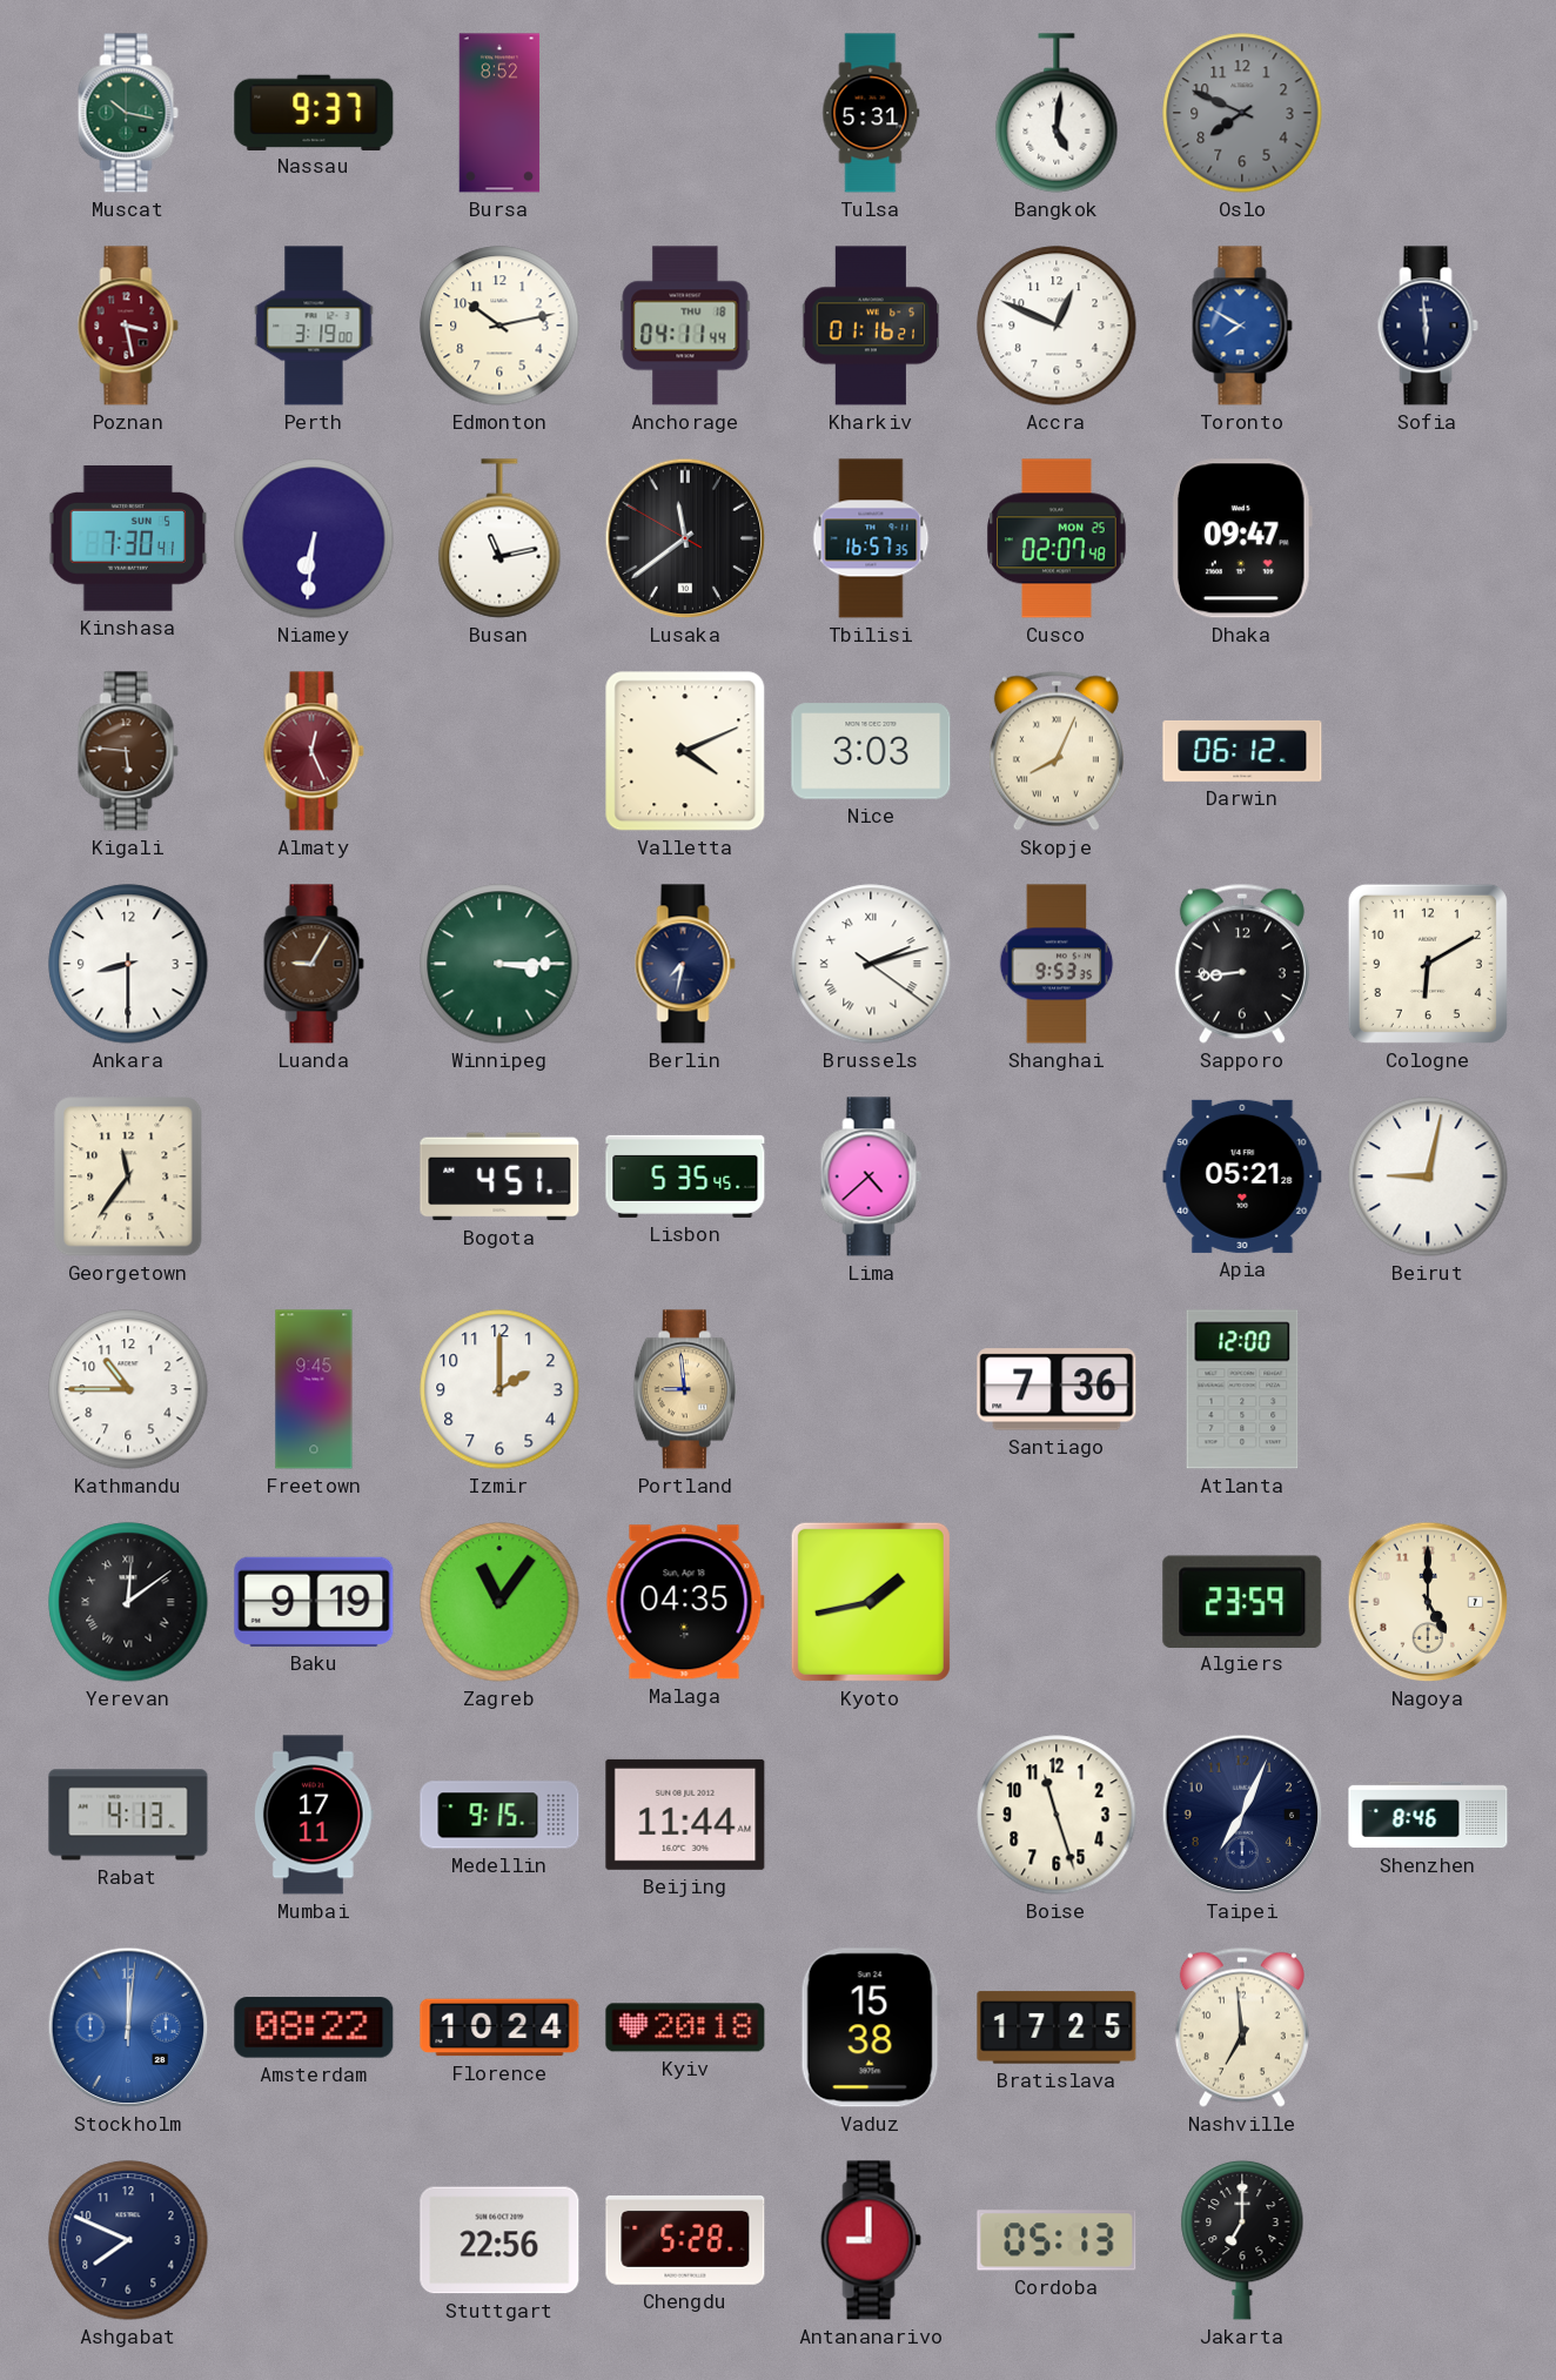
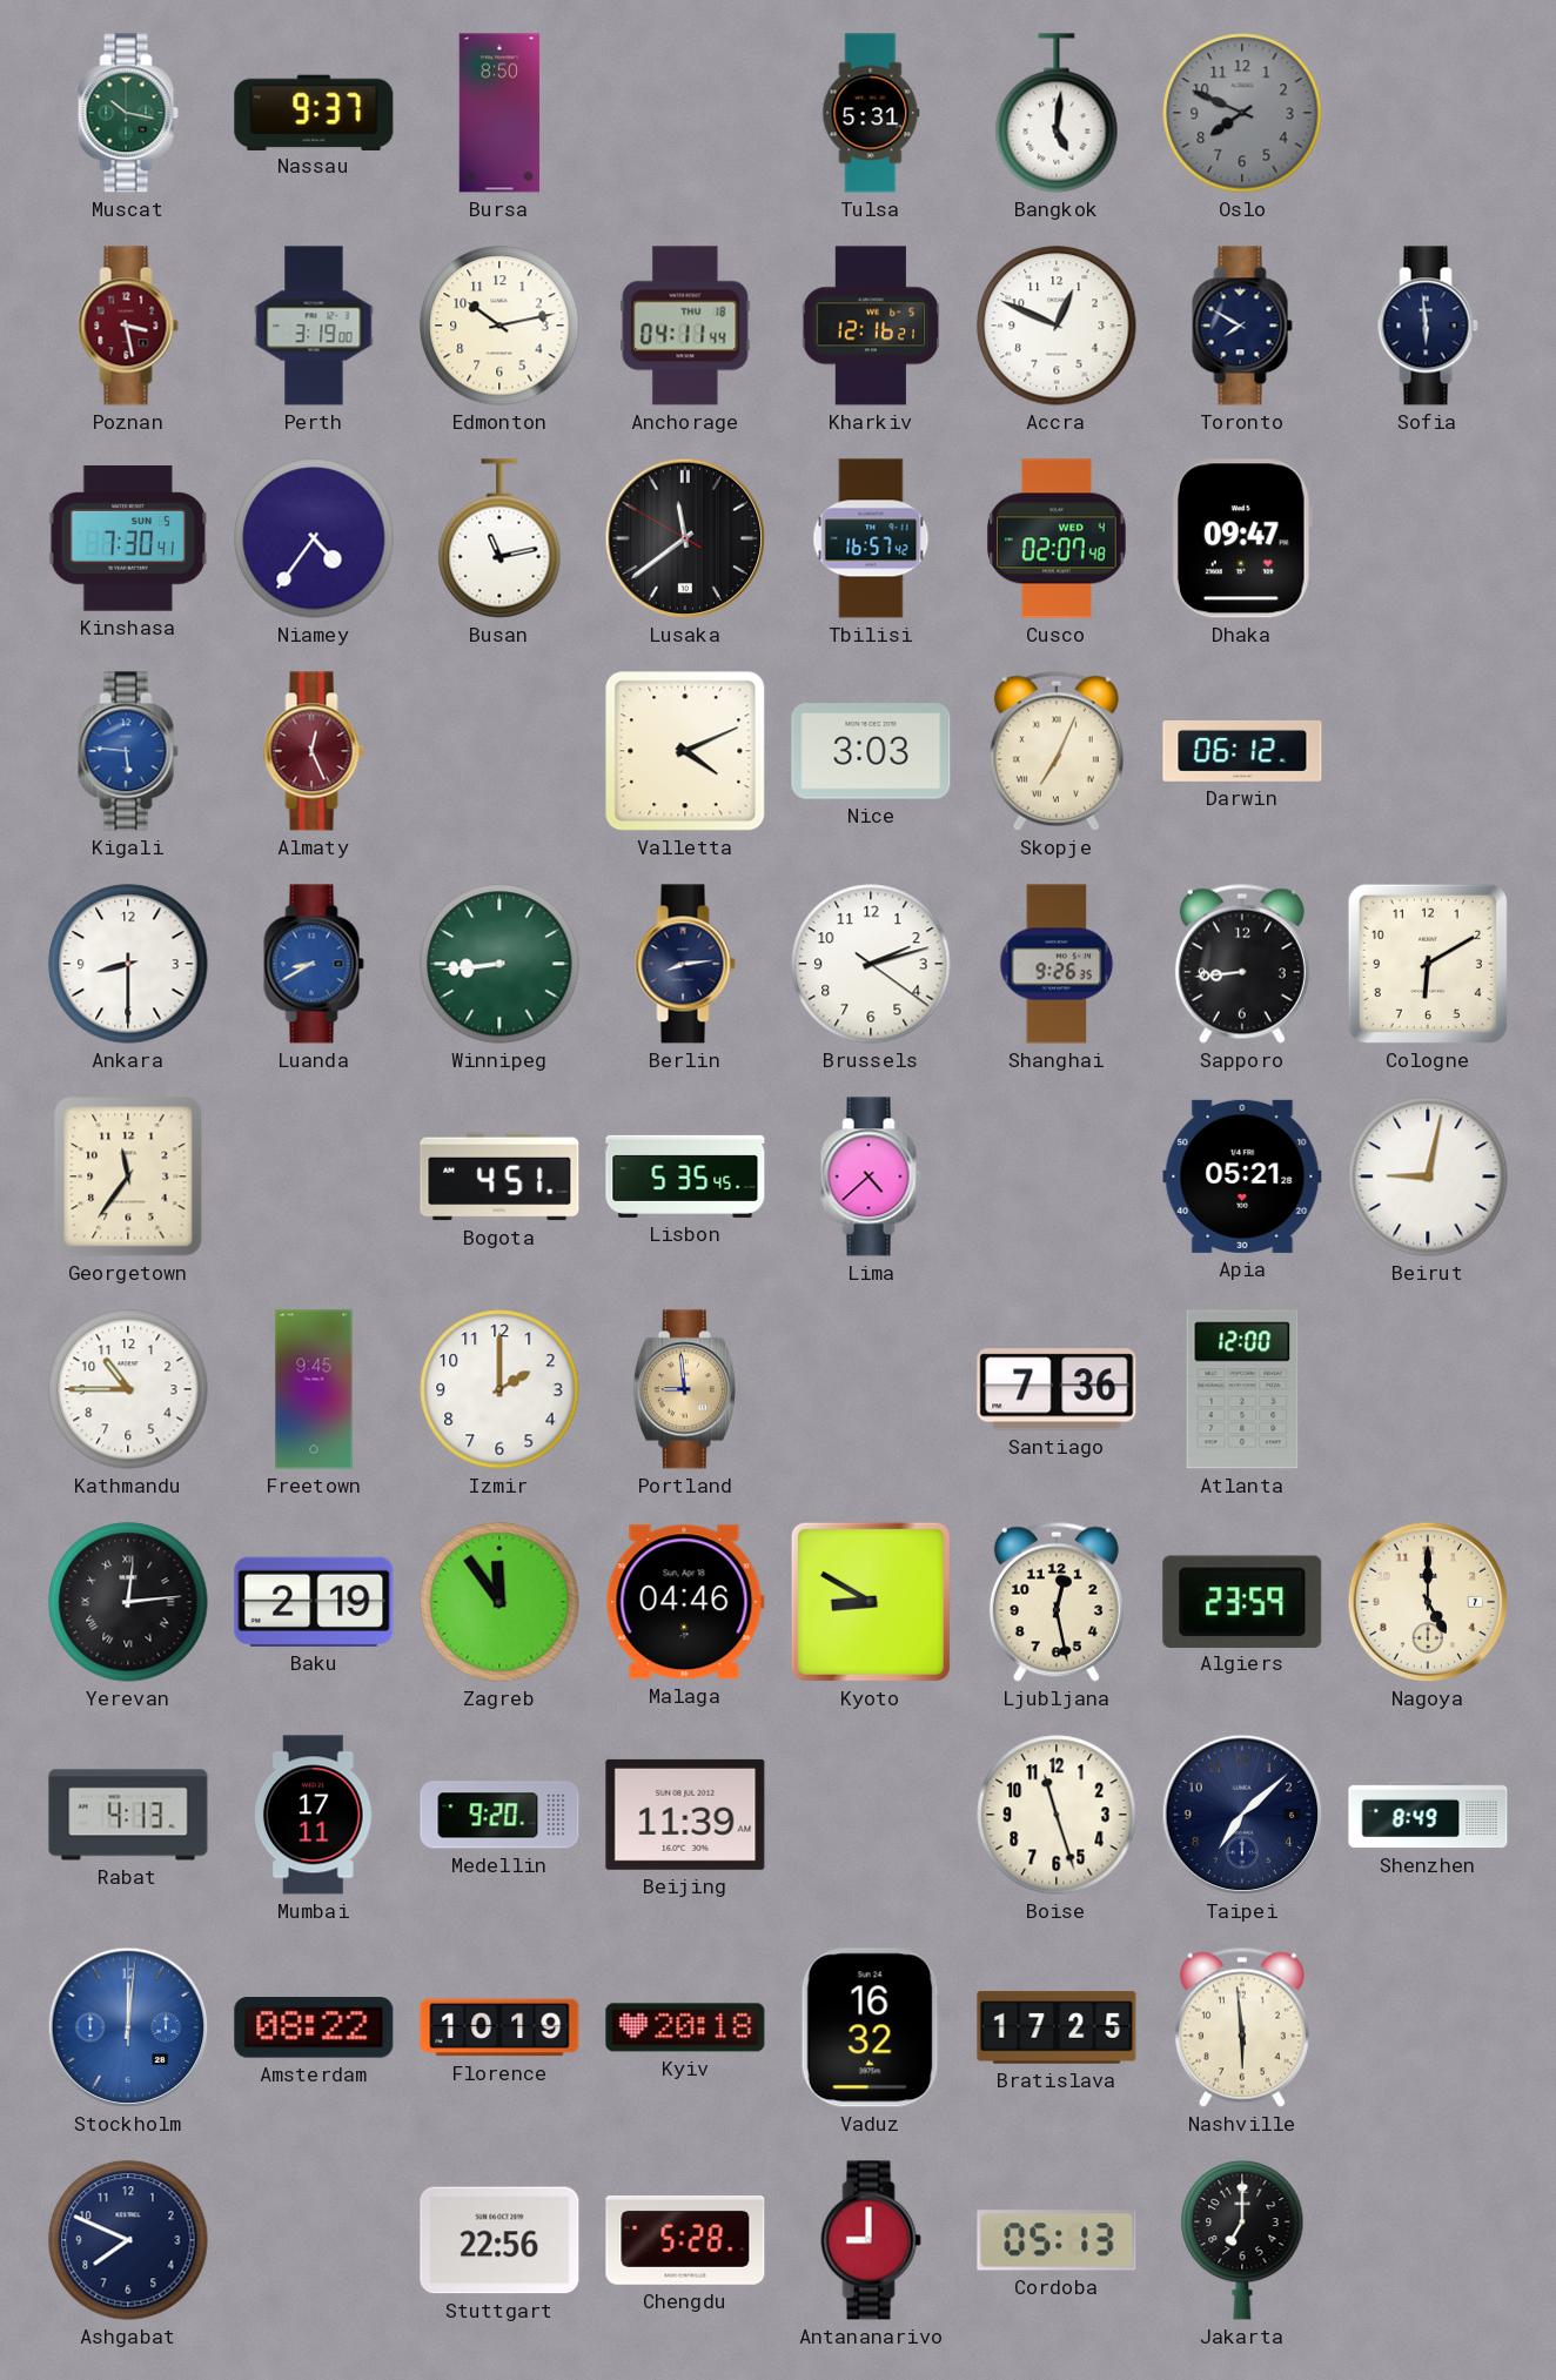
Bursa: 8:52 -> 8:50
Kharkiv: 01:16 -> 12:16
Toronto dial: blue -> navy
Niamey: 6:31 -> 4:36
Tbilisi: 16:57:35 -> 16:57:42
Cusco date: MON 25 -> WED 4
Kigali dial: brown -> blue
Skopje: 8:04 -> 7:04
Luanda: 9:05 -> 8:40
Luanda dial: brown -> blue
Winnipeg: 3:15 -> 8:44
Berlin: 7:32 -> 8:14
Brussels numerals: Roman -> Arabic
Shanghai: 9:53 -> 9:26
Yerevan: 12:09 -> 12:14
Baku: 9:19 -> 2:19
Zagreb: 11:06 -> 11:54
Malaga: 04:35 -> 04:46
Kyoto: 1:43 -> 8:50
Ljubljana: none -> 12:28
Medellin: 9:15 -> 9:20
Beijing: 11:44 -> 11:39
Taipei: 7:04 -> 7:08
Shenzhen: 8:46 -> 8:49
Florence: 10:24 -> 10:19
Vaduz: 15:38 -> 16:32
Nashville: 6:59 -> 5:59
